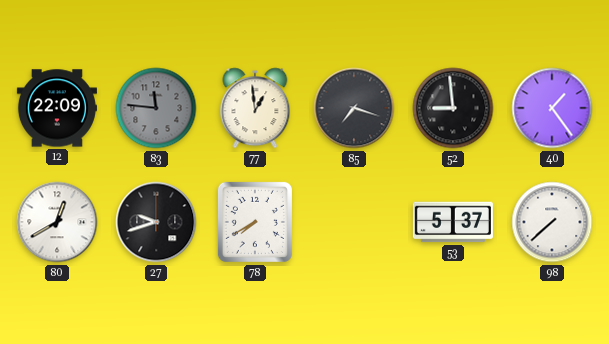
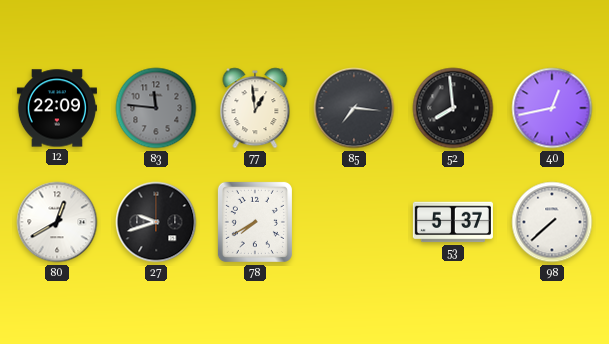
85: 7:18 -> 7:16
52: 8:59 -> 7:59
40: 1:24 -> 12:43
